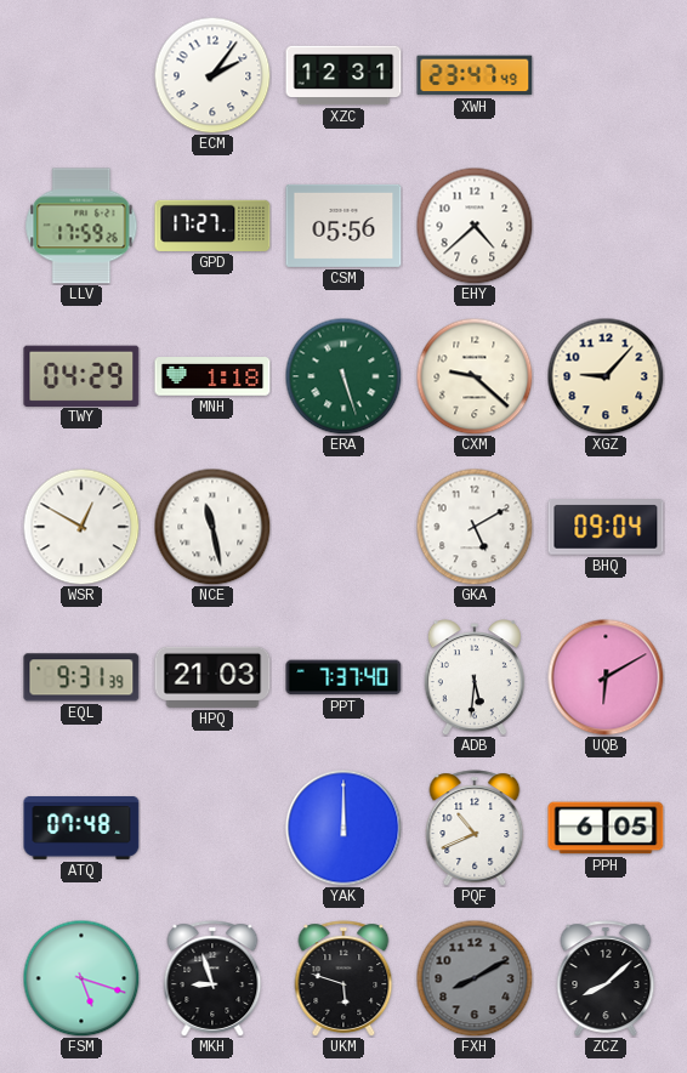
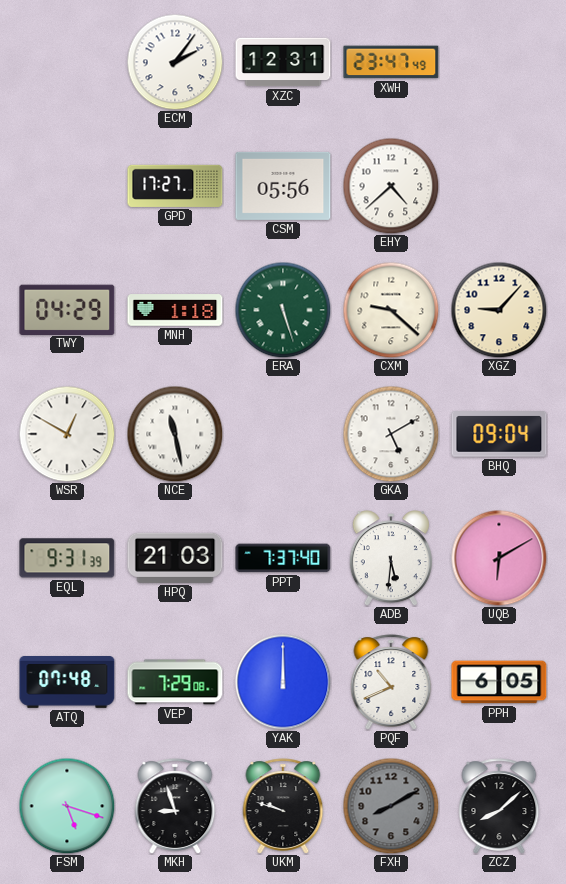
LLV: 17:59 -> none
VEP: none -> 7:29
UKM: 5:48 -> 9:48
